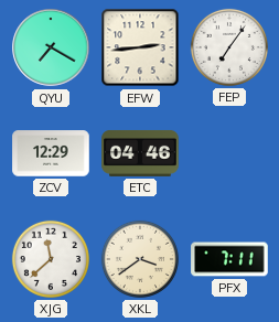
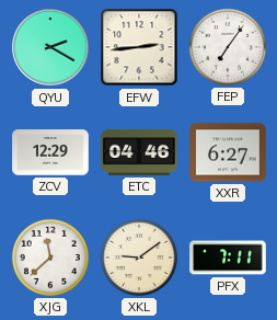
QYU: 7:20 -> 2:20
XXR: none -> 6:27
XKL: 3:39 -> 9:09
